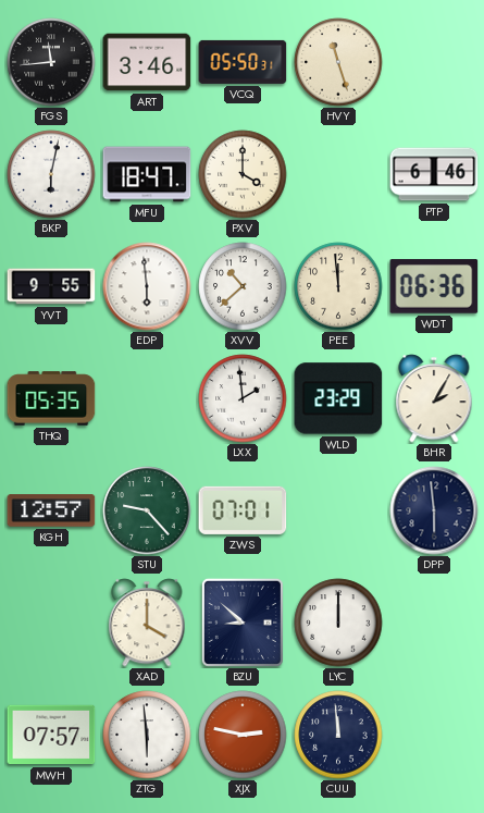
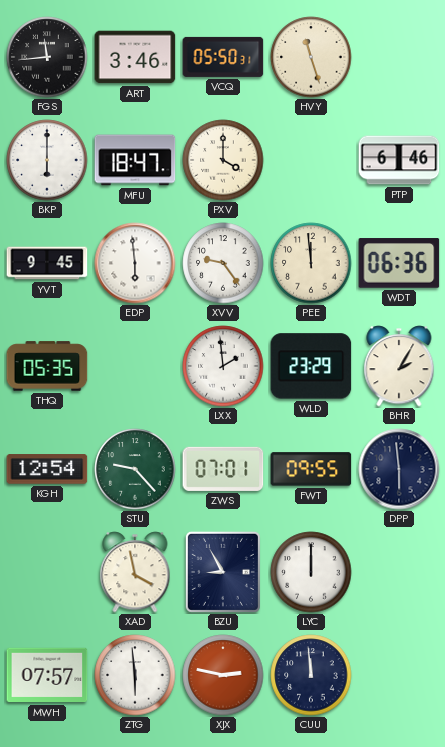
BKP: 6:02 -> 6:00
YVT: 9:55 -> 9:45
XVV: 10:38 -> 9:24
KGH: 12:57 -> 12:54
FWT: none -> 09:55
XAD: 4:00 -> 3:58
BZU: 8:52 -> 8:55
